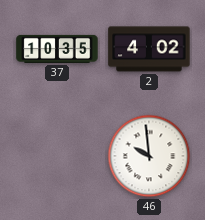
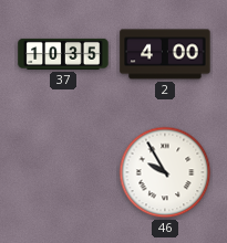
2: 4:02 -> 4:00
46: 9:59 -> 9:55
